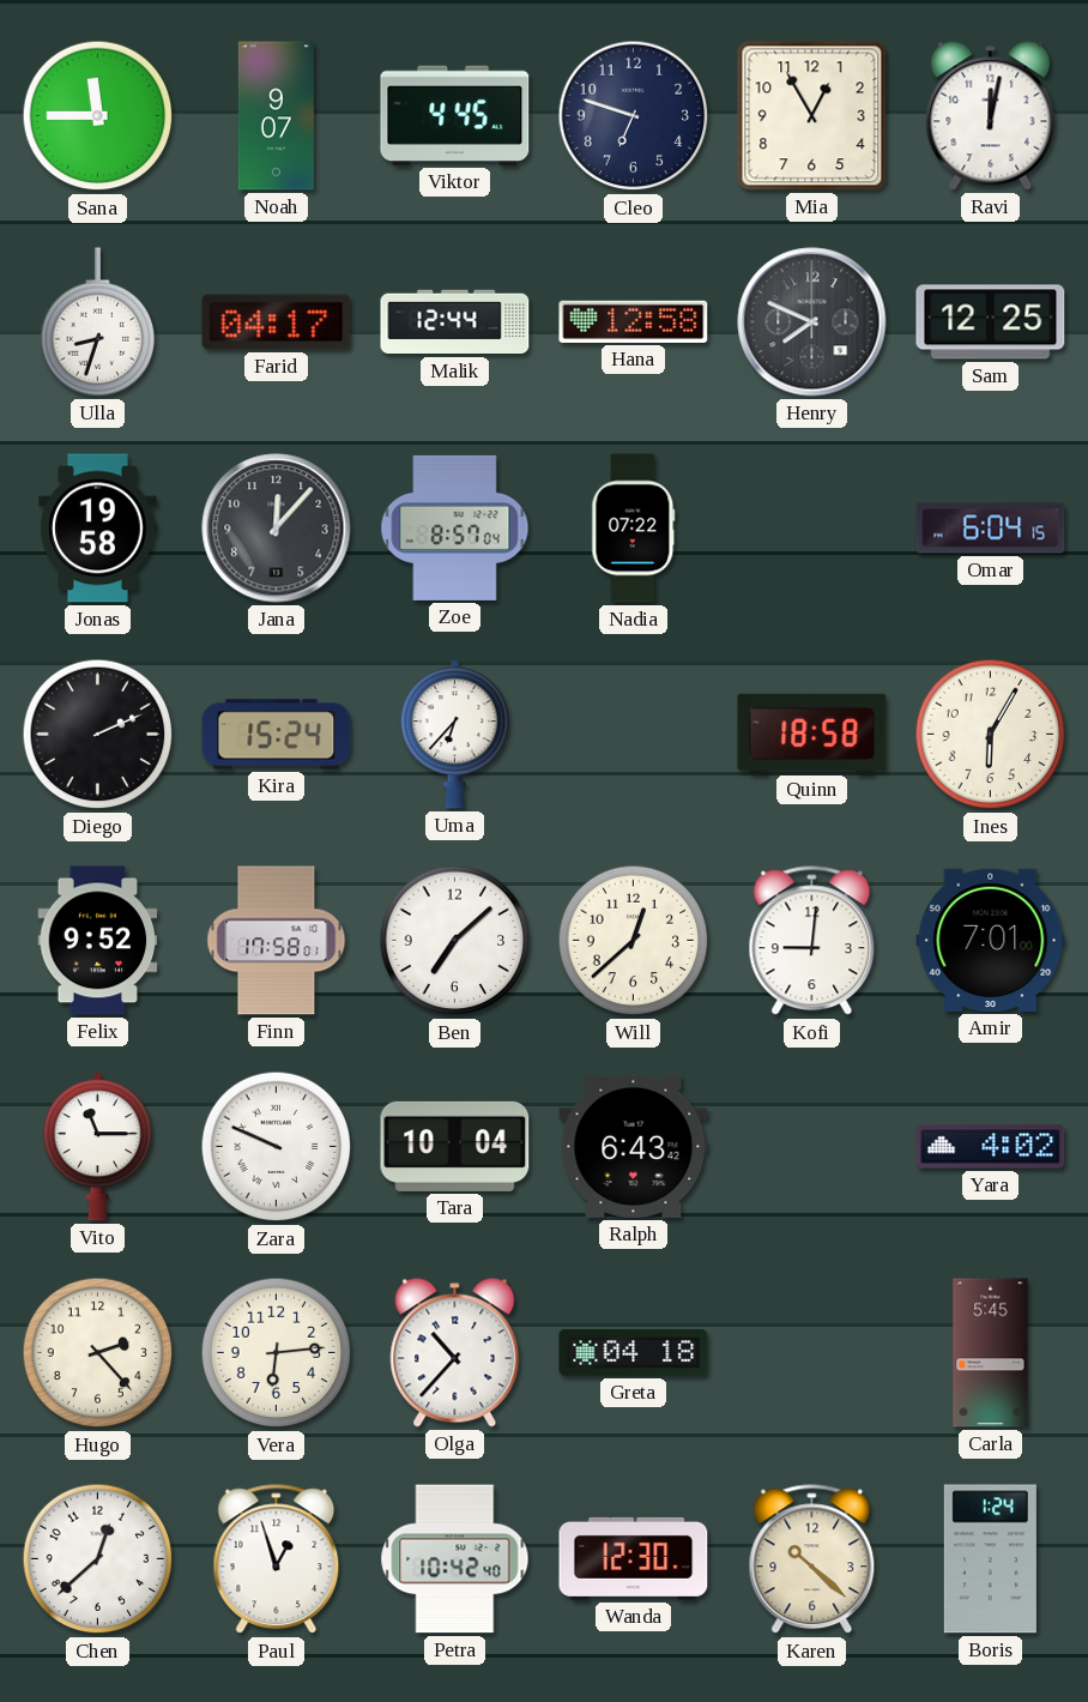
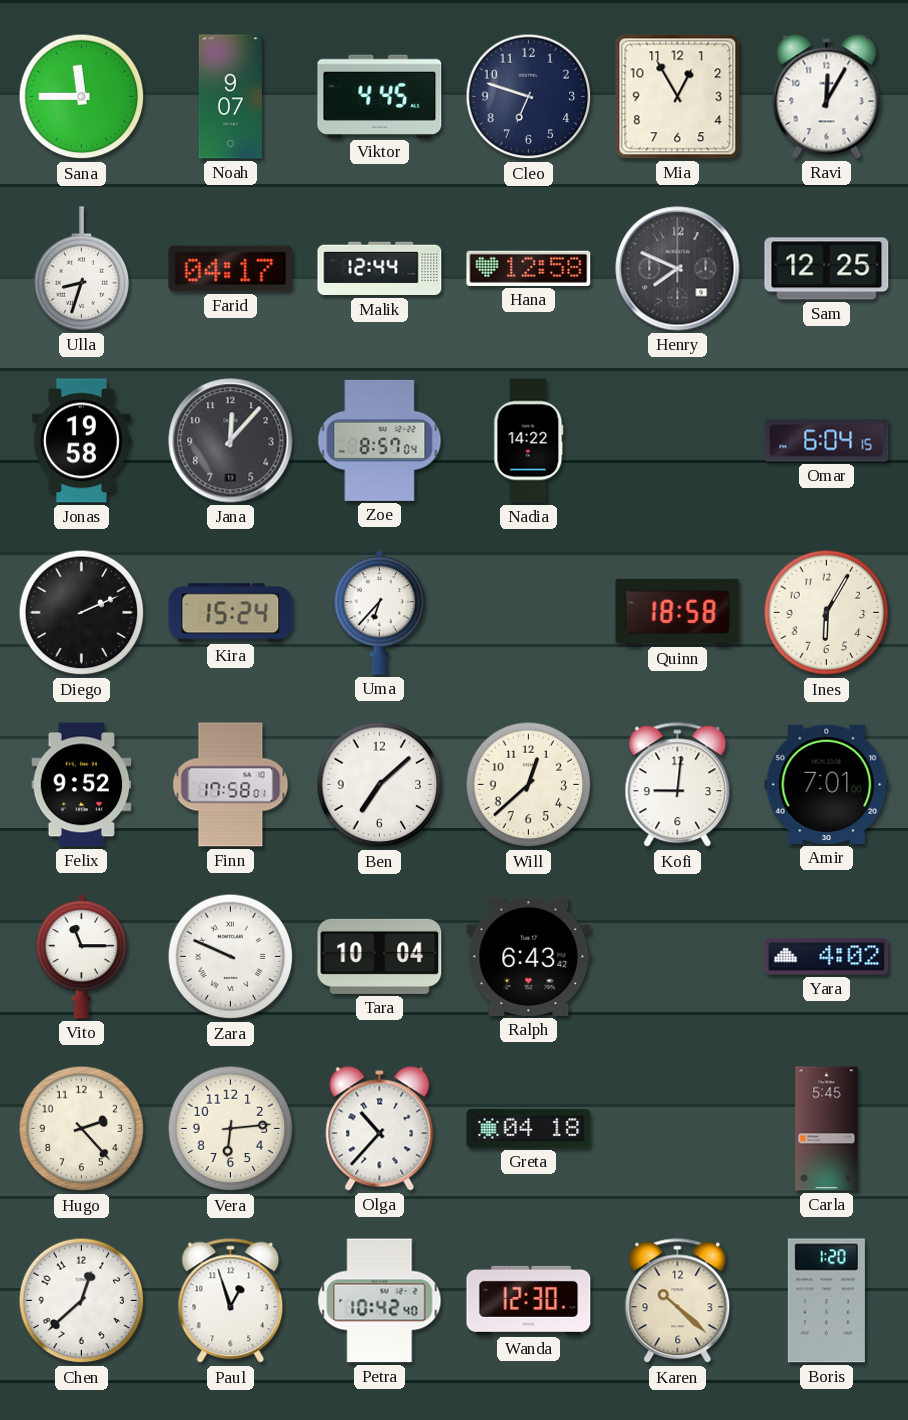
Ravi: 12:02 -> 12:05
Nadia: 07:22 -> 14:22
Boris: 1:24 -> 1:20
